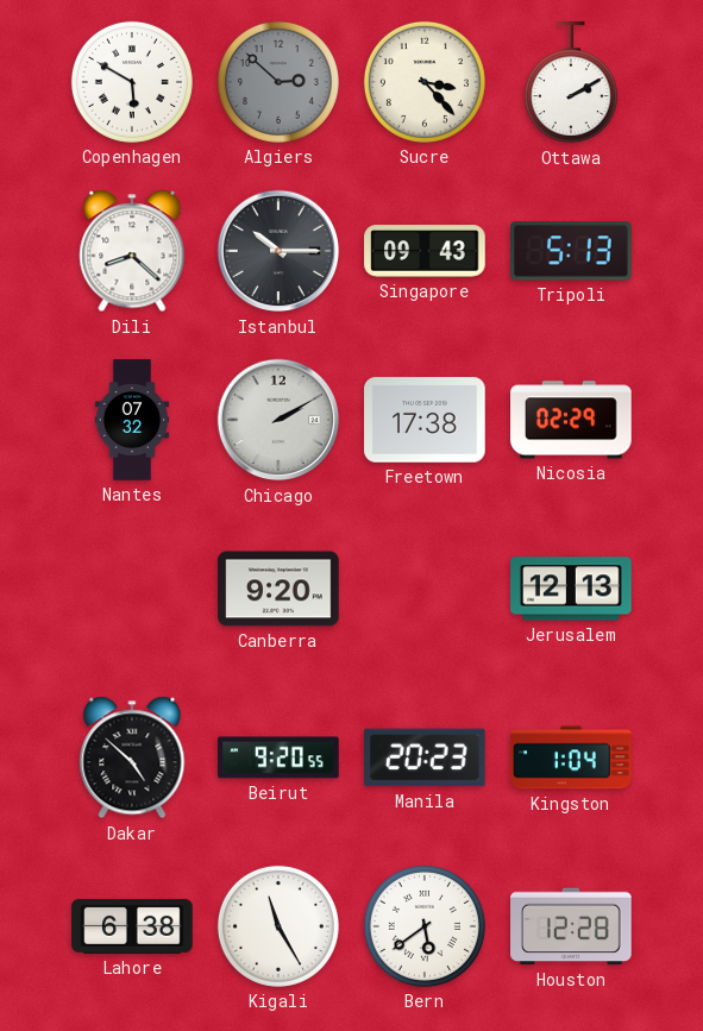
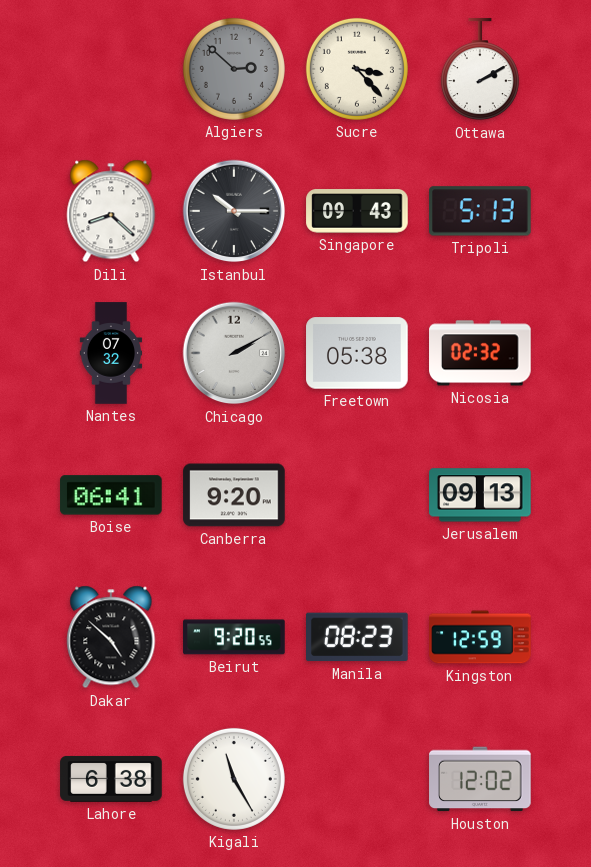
Copenhagen: 5:50 -> none
Freetown: 17:38 -> 05:38
Nicosia: 02:29 -> 02:32
Boise: none -> 06:41
Jerusalem: 12:13 -> 09:13
Manila: 20:23 -> 08:23
Kingston: 1:04 -> 12:59
Bern: 5:39 -> none
Houston: 12:28 -> 12:02
